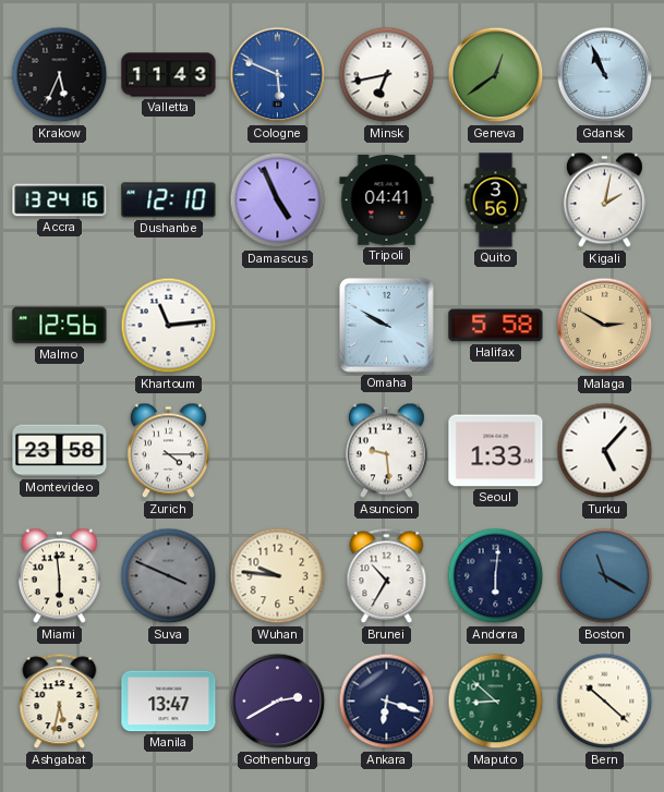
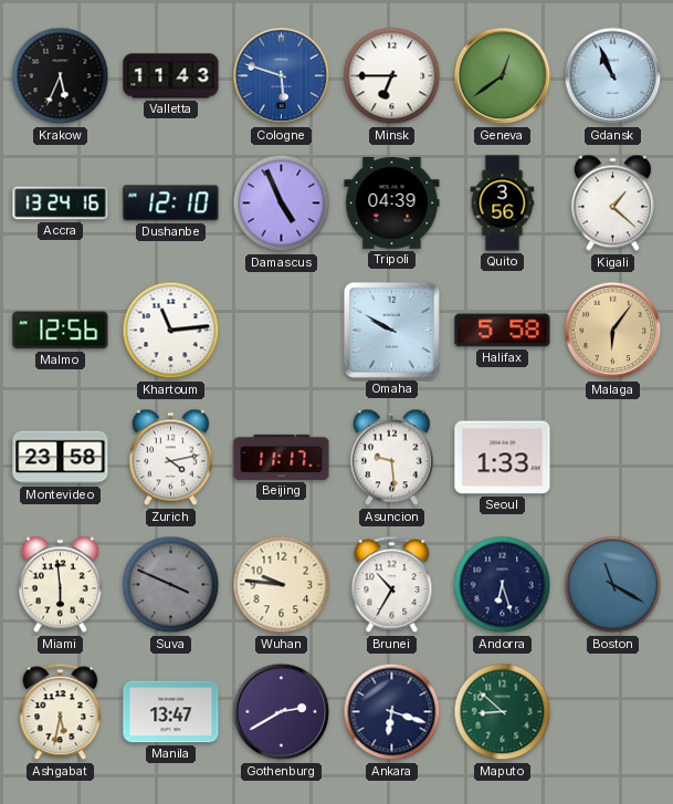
Cologne: 5:49 -> 5:48
Minsk: 6:43 -> 6:45
Tripoli: 04:41 -> 04:39
Kigali: 2:02 -> 1:22
Malaga: 2:50 -> 6:06
Zurich: 4:15 -> 4:13
Beijing: none -> 11:17
Turku: 5:07 -> none
Andorra: 6:01 -> 6:27
Bern: 10:22 -> none
